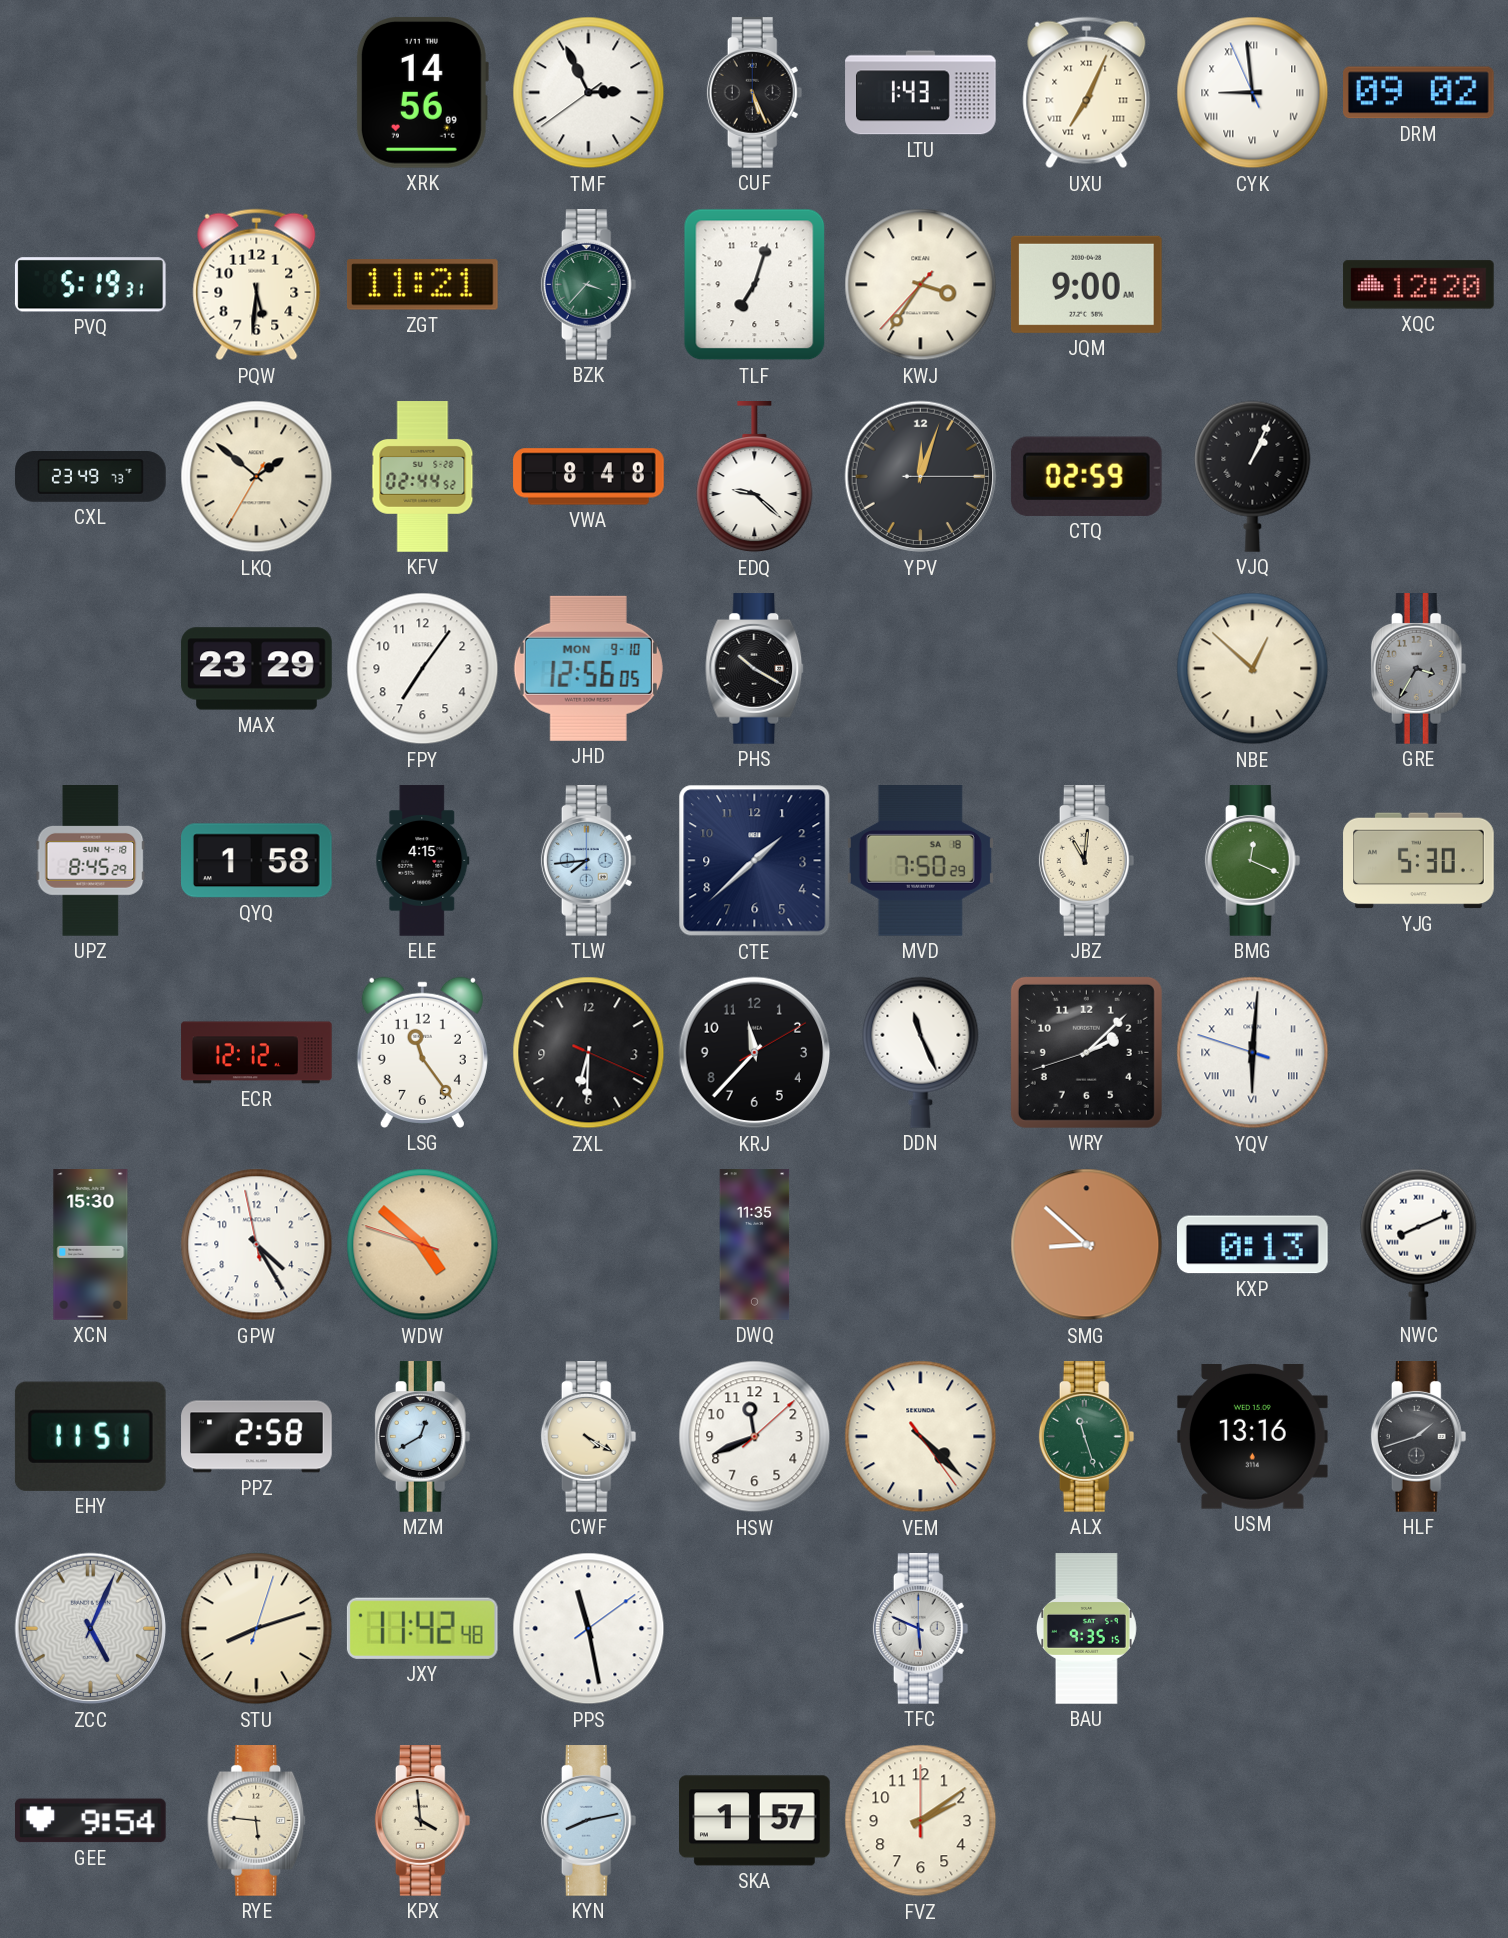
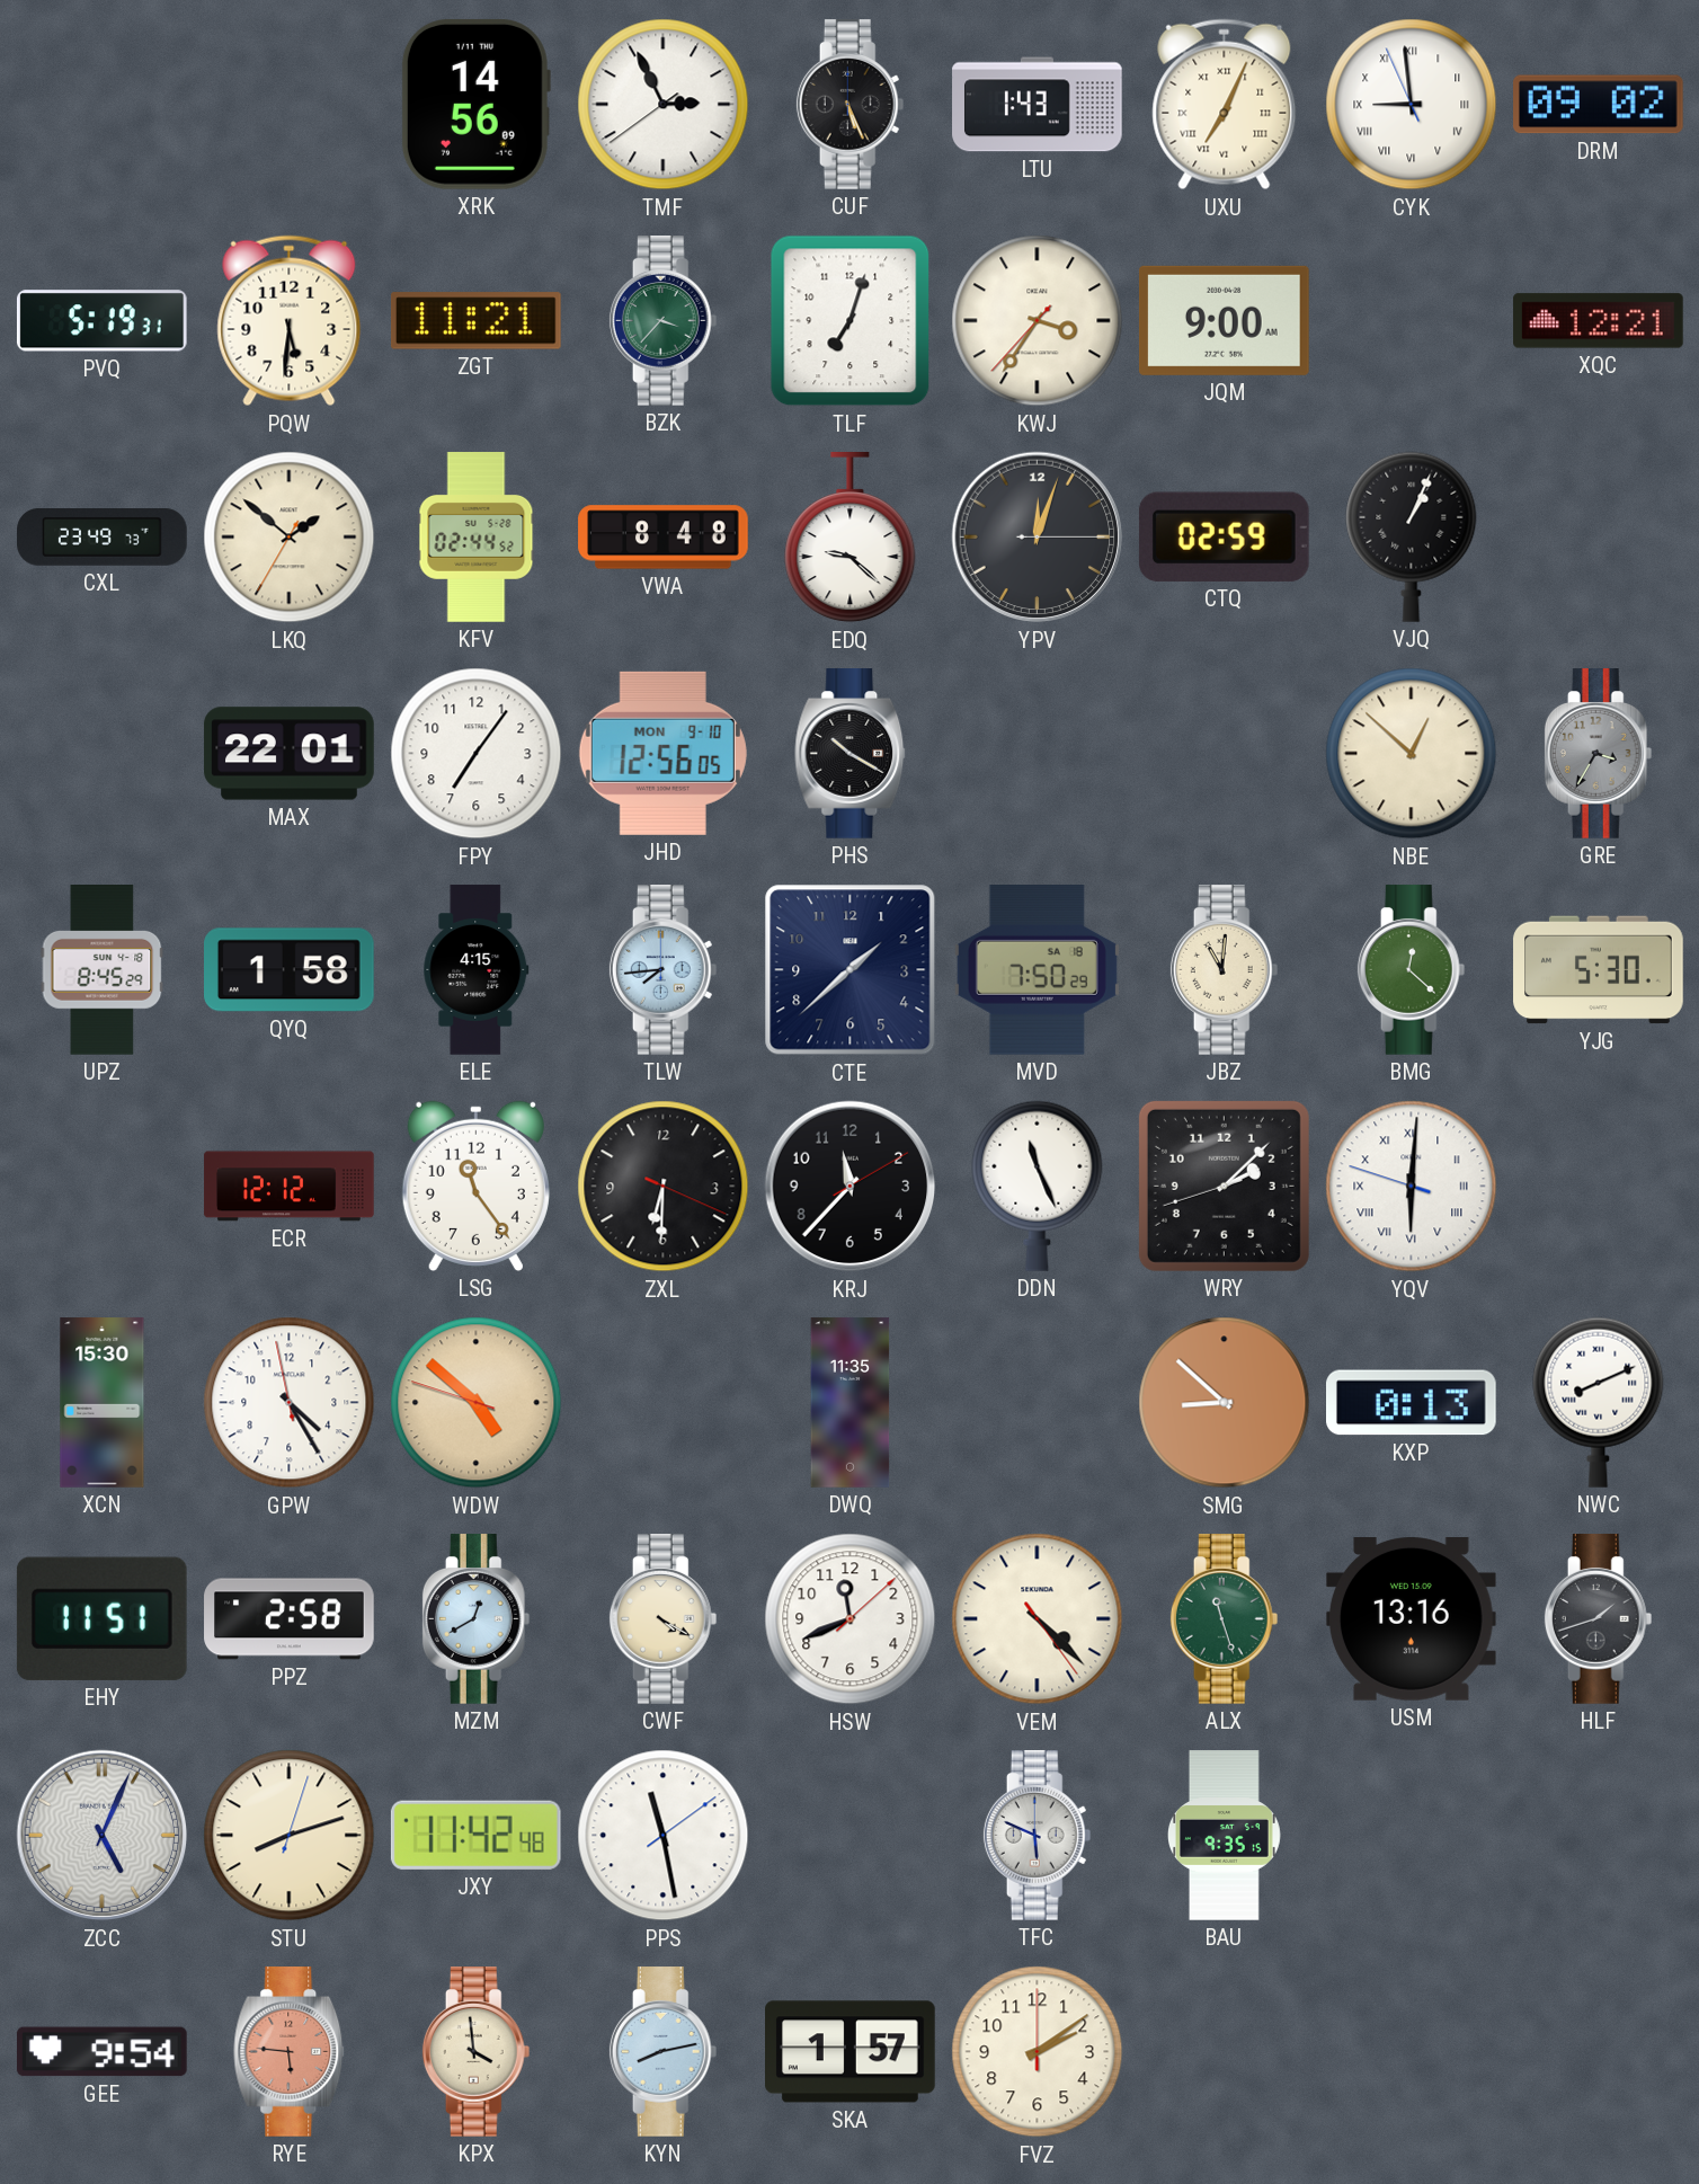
XQC: 12:20 -> 12:21
MAX: 23:29 -> 22:01
BMG: 12:19 -> 12:22
RYE dial: cream -> salmon
